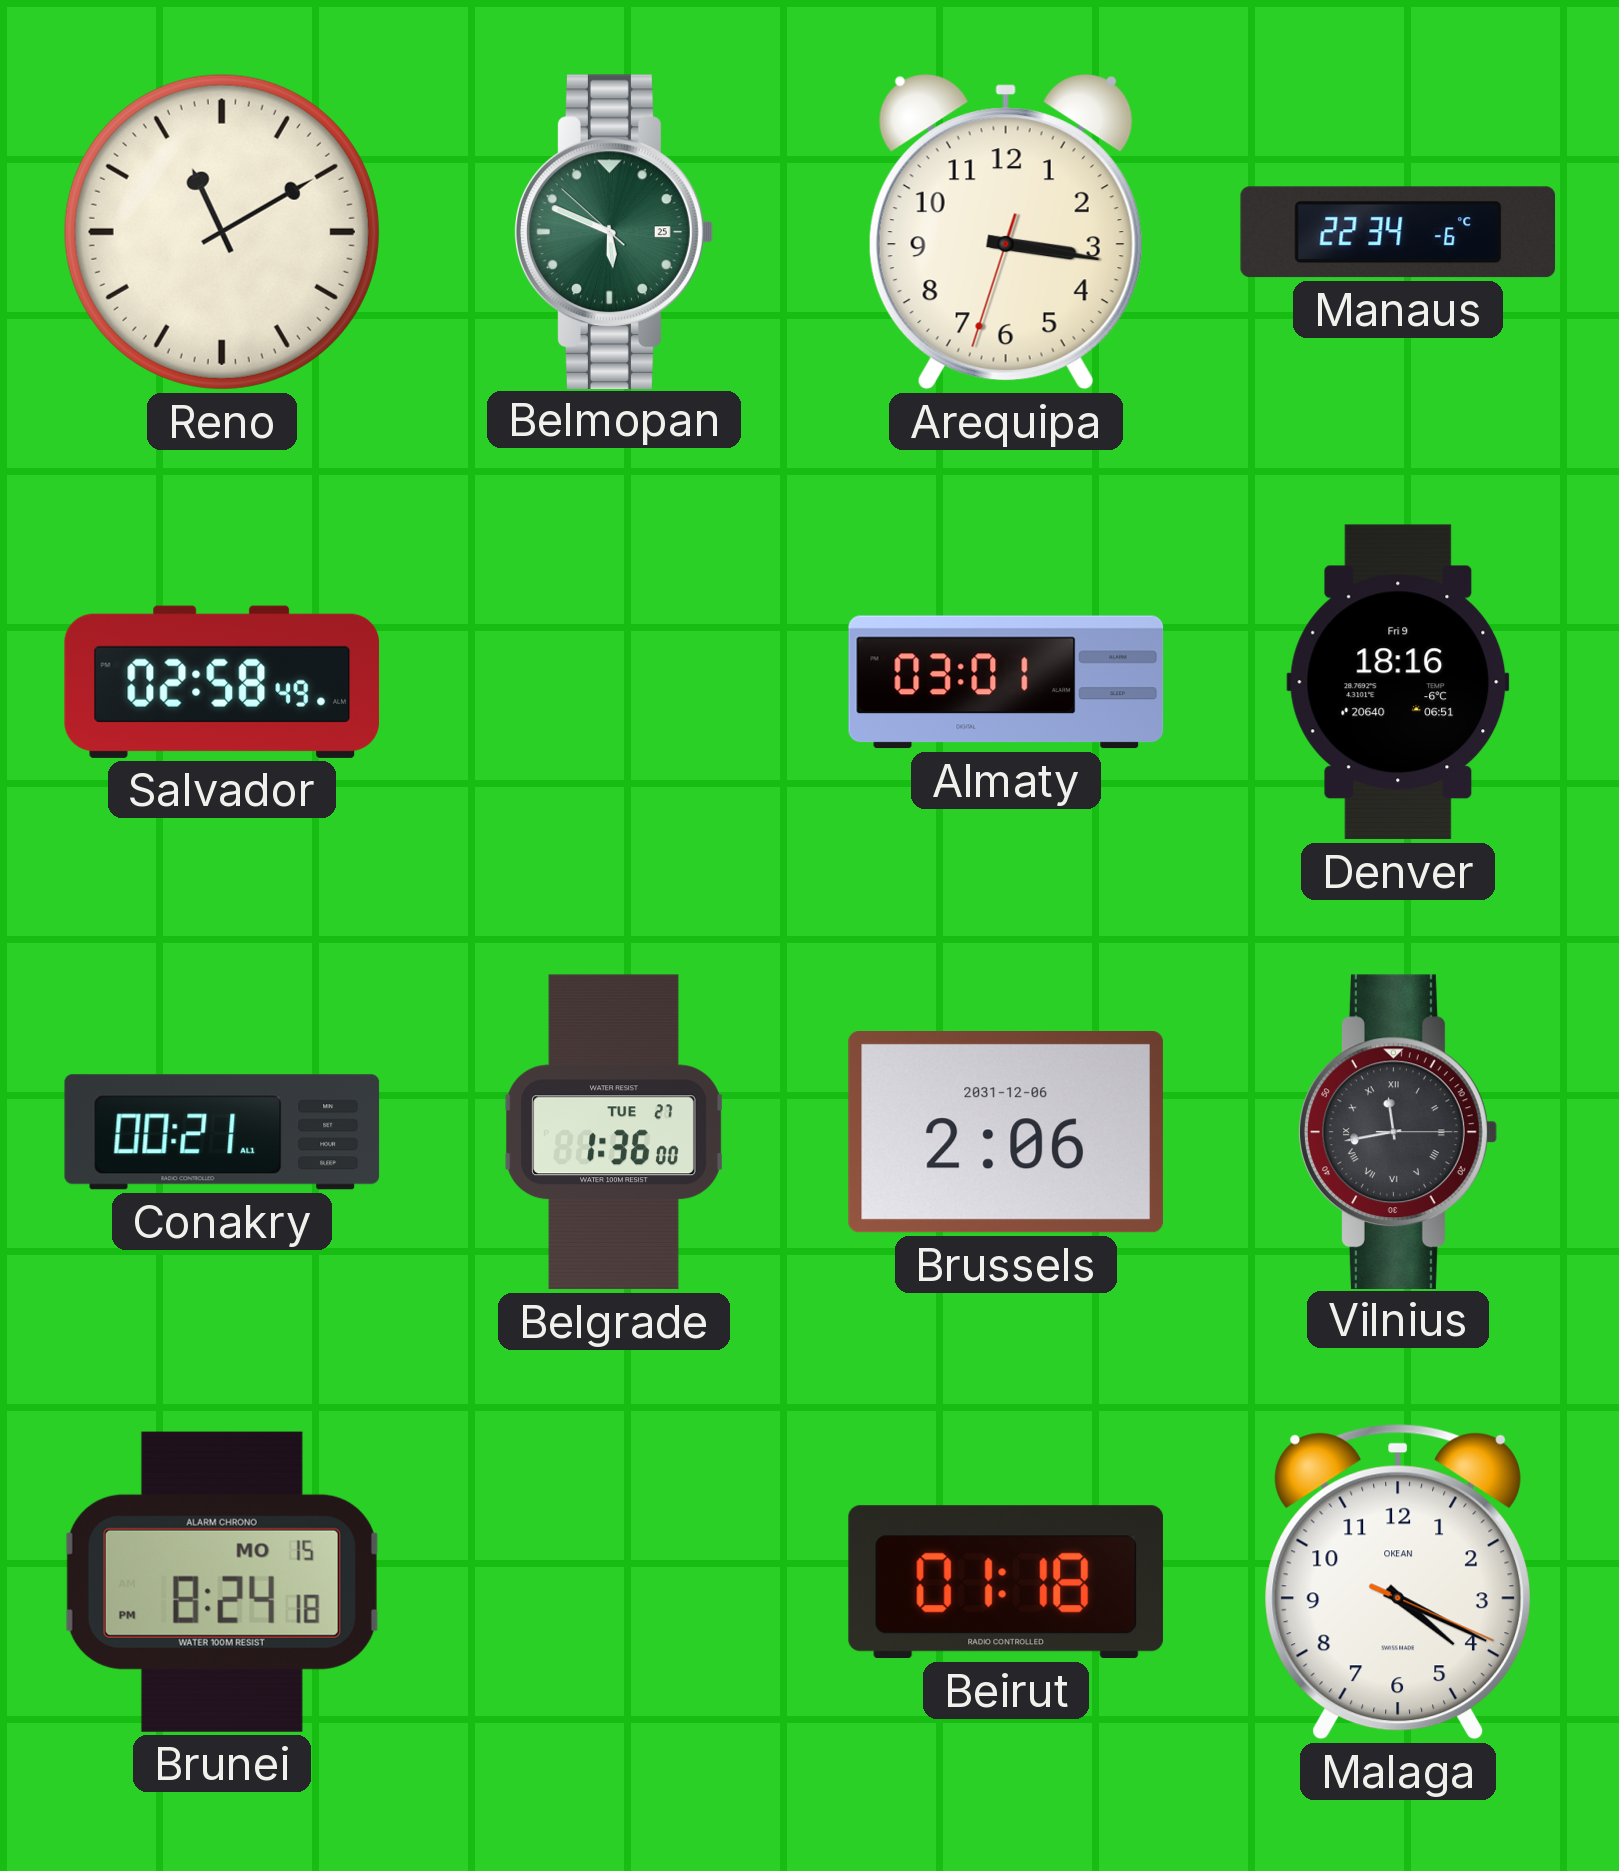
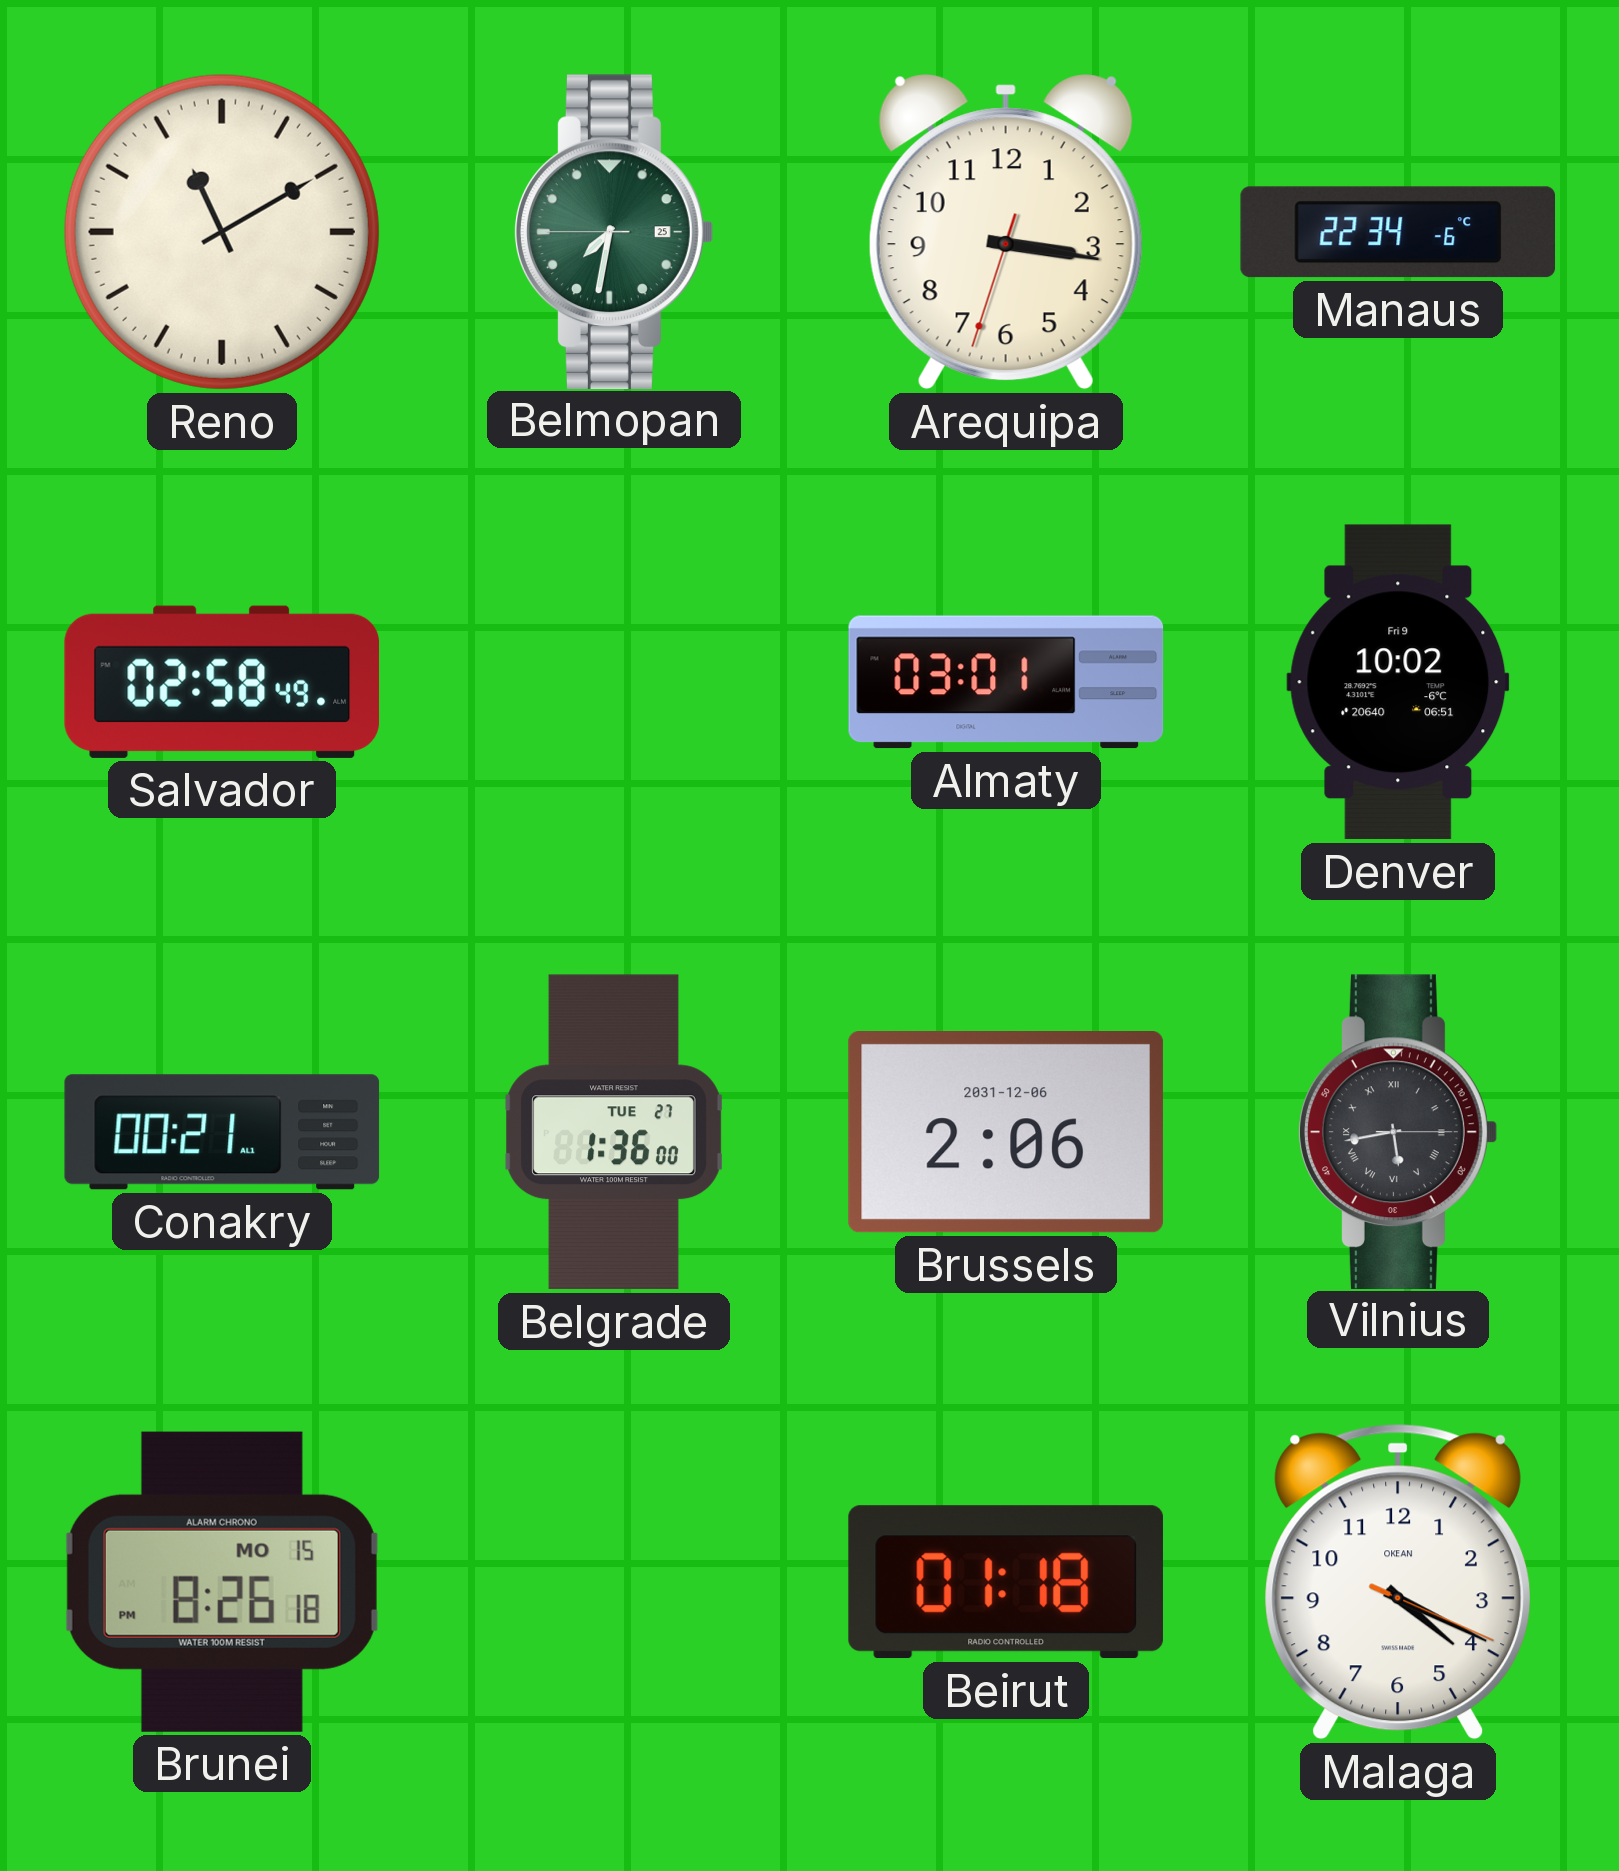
Belmopan: 5:48 -> 7:31
Denver: 18:16 -> 10:02
Vilnius: 11:43 -> 5:43
Brunei: 8:24 -> 8:26
